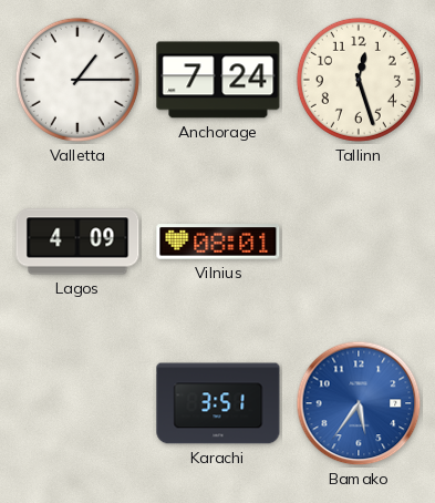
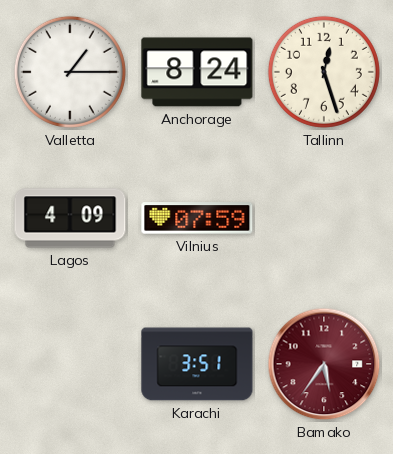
Anchorage: 7:24 -> 8:24
Vilnius: 08:01 -> 07:59
Bamako dial: blue -> burgundy
